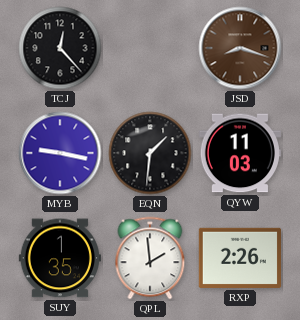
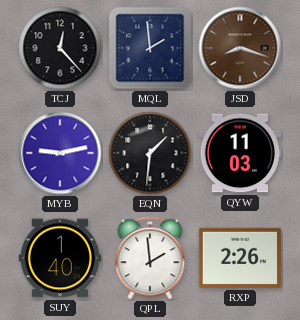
MQL: none -> 1:59
MYB: 9:17 -> 9:13
SUY: 1:35 -> 1:40
